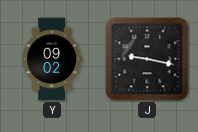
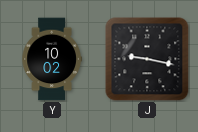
Y: 09:02 -> 10:02
